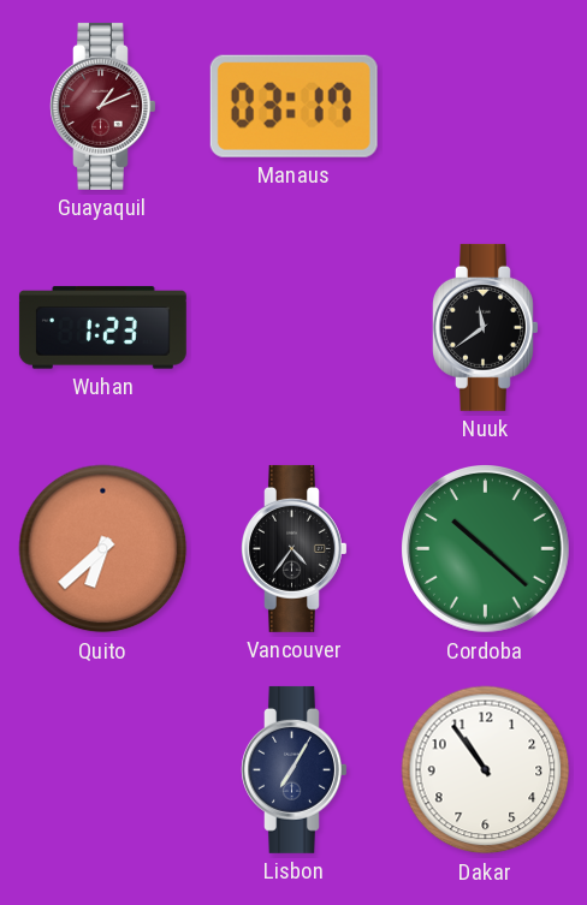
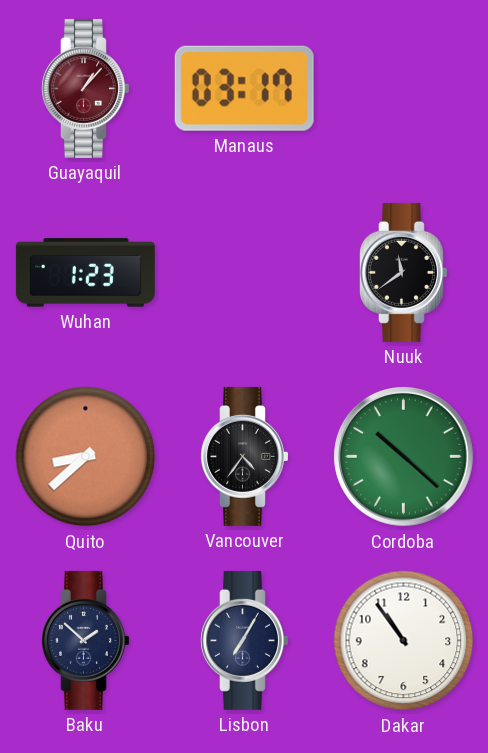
Guayaquil: 1:11 -> 1:07
Quito: 6:38 -> 8:38
Baku: none -> 1:52
